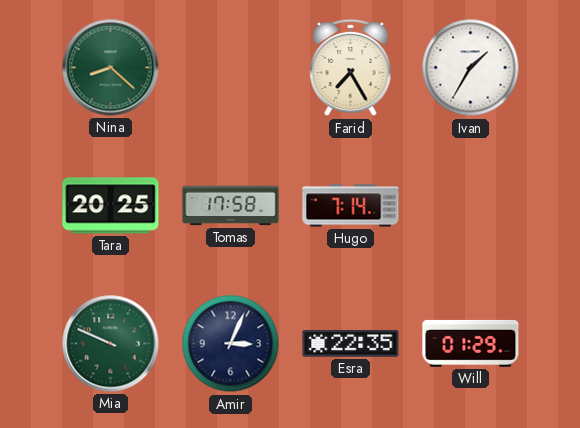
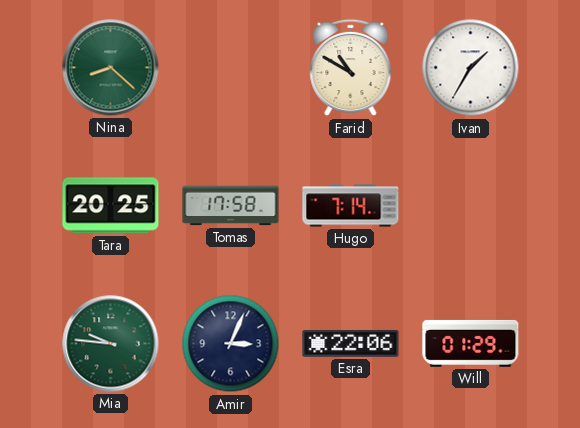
Farid: 7:25 -> 10:50
Mia: 9:49 -> 9:46
Esra: 22:35 -> 22:06
